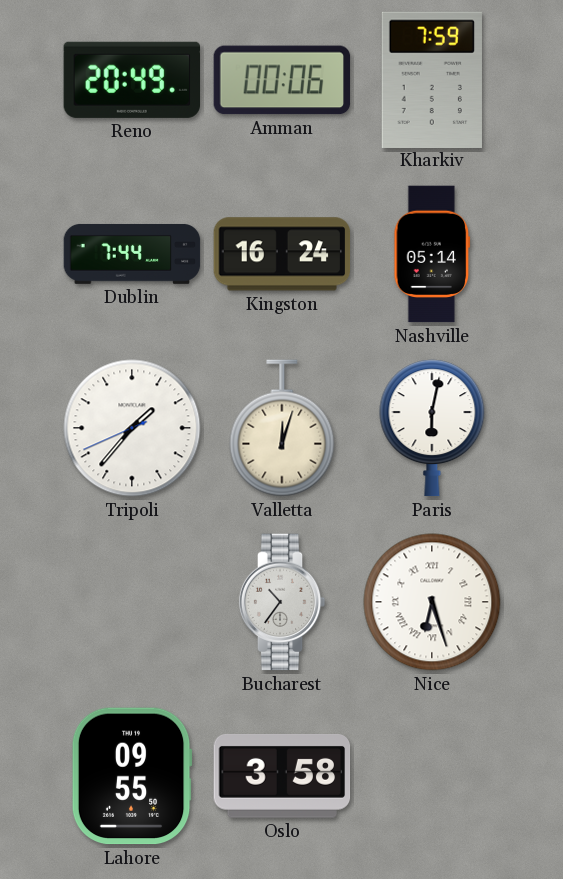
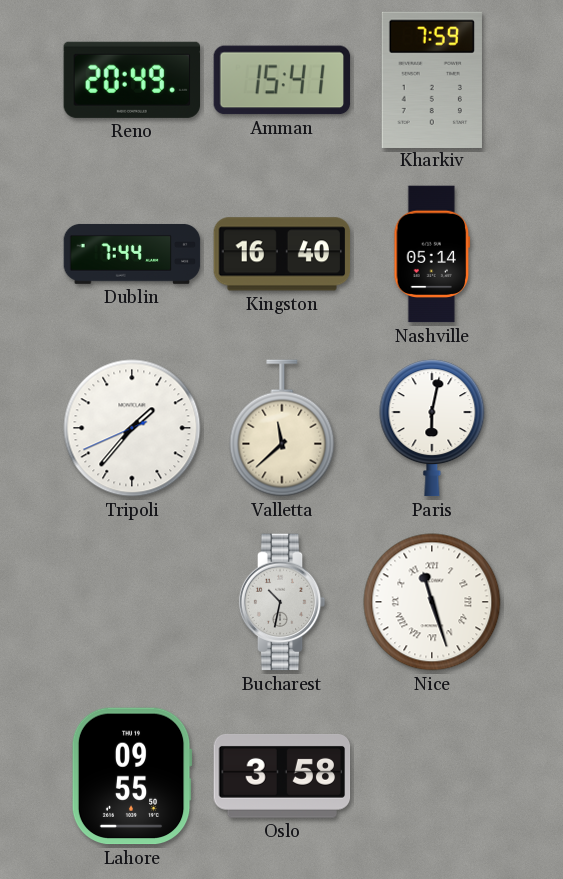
Amman: 00:06 -> 15:41
Kingston: 16:24 -> 16:40
Valletta: 12:03 -> 11:38
Bucharest: 10:36 -> 10:32
Nice: 6:27 -> 11:27
